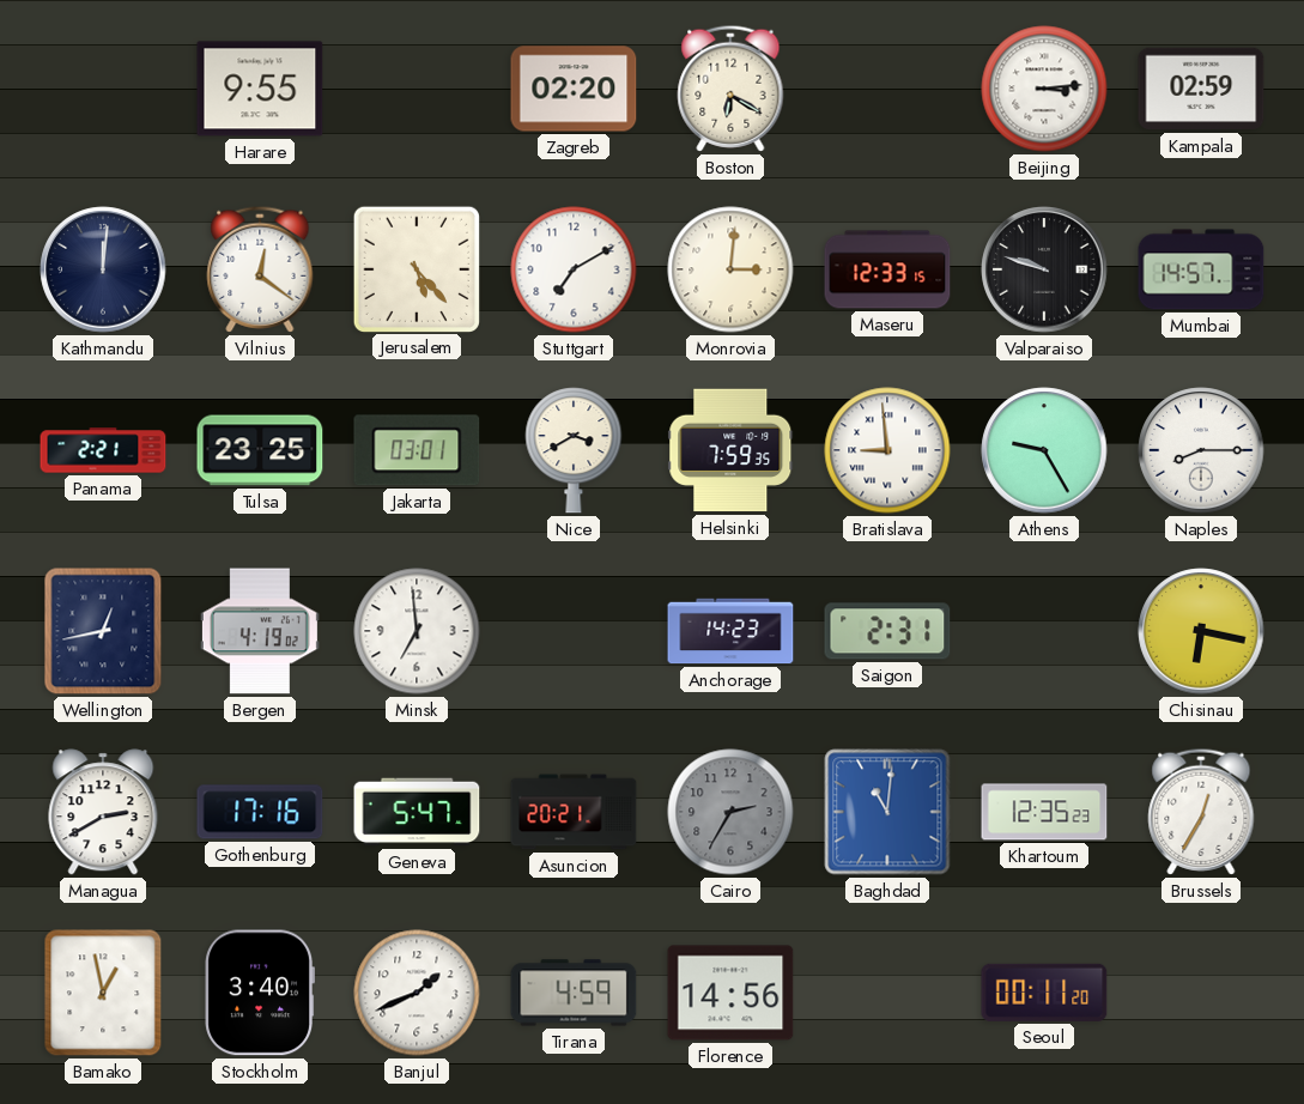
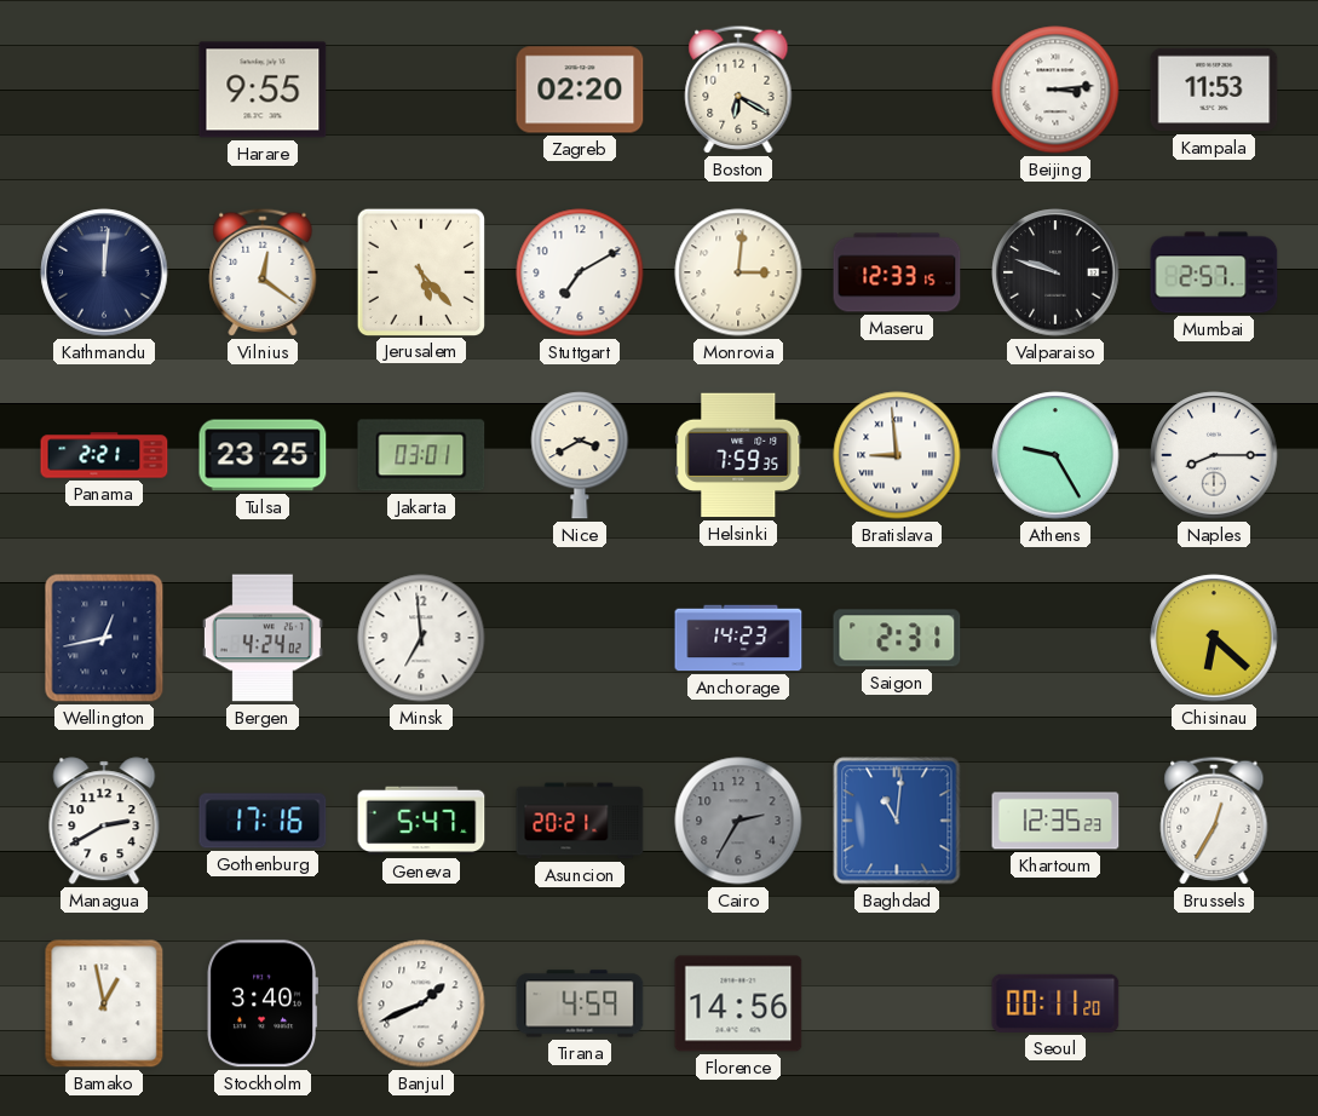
Kampala: 02:59 -> 11:53
Mumbai: 14:57 -> 2:57
Bergen: 4:19 -> 4:24
Chisinau: 6:17 -> 6:22
